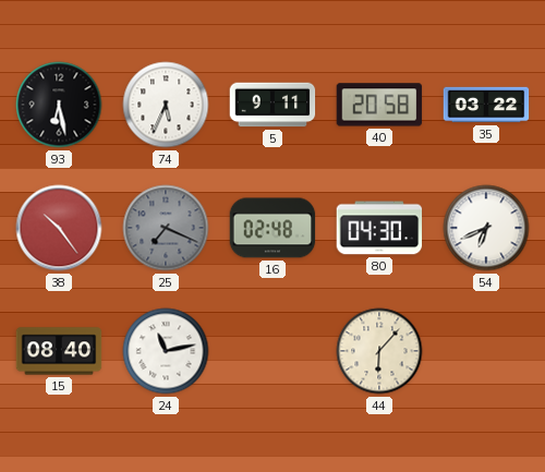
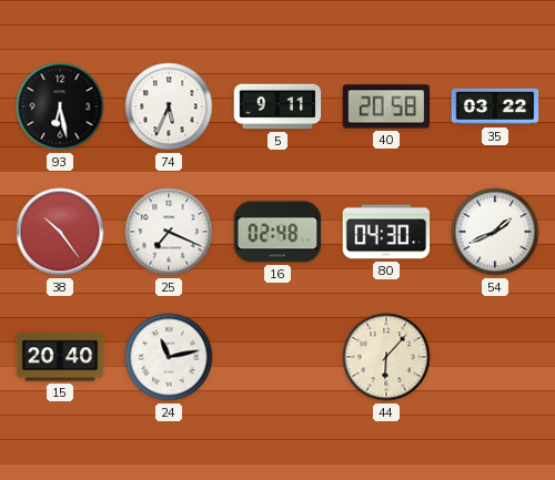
25 dial: grey -> white
54: 6:41 -> 1:41
15: 08:40 -> 20:40
